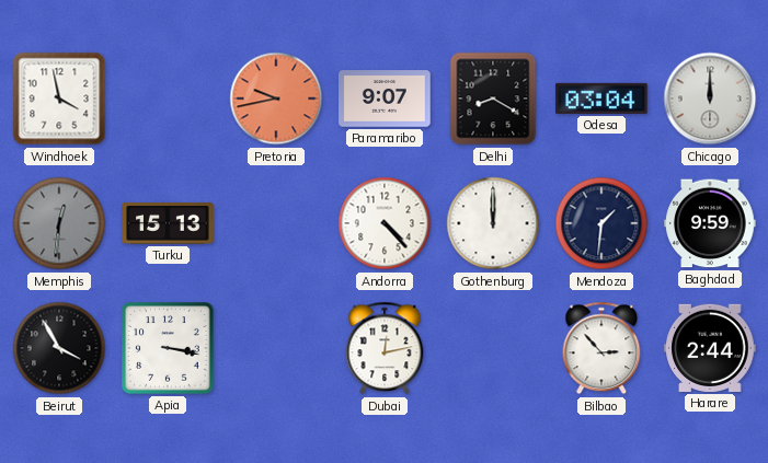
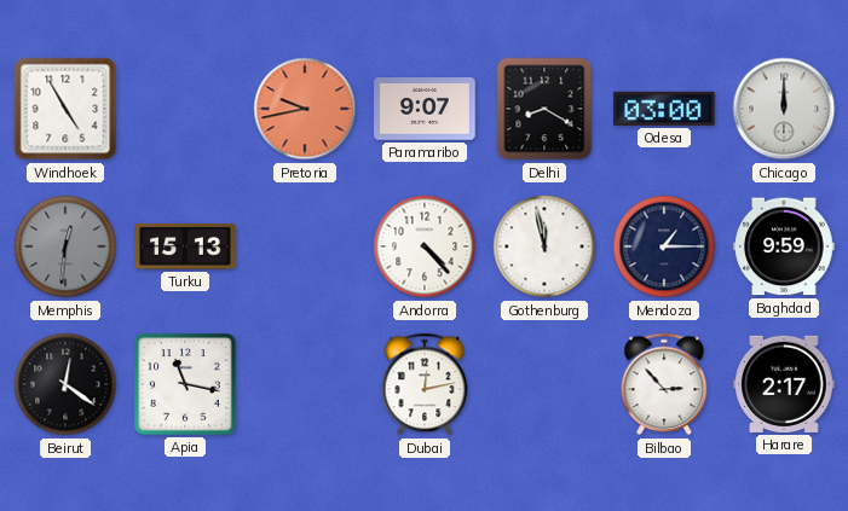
Windhoek: 3:58 -> 4:55
Odesa: 03:04 -> 03:00
Gothenburg: 12:00 -> 11:58
Mendoza: 1:31 -> 1:15
Beirut: 3:55 -> 12:21
Apia: 3:17 -> 11:17
Harare: 2:44 -> 2:17
